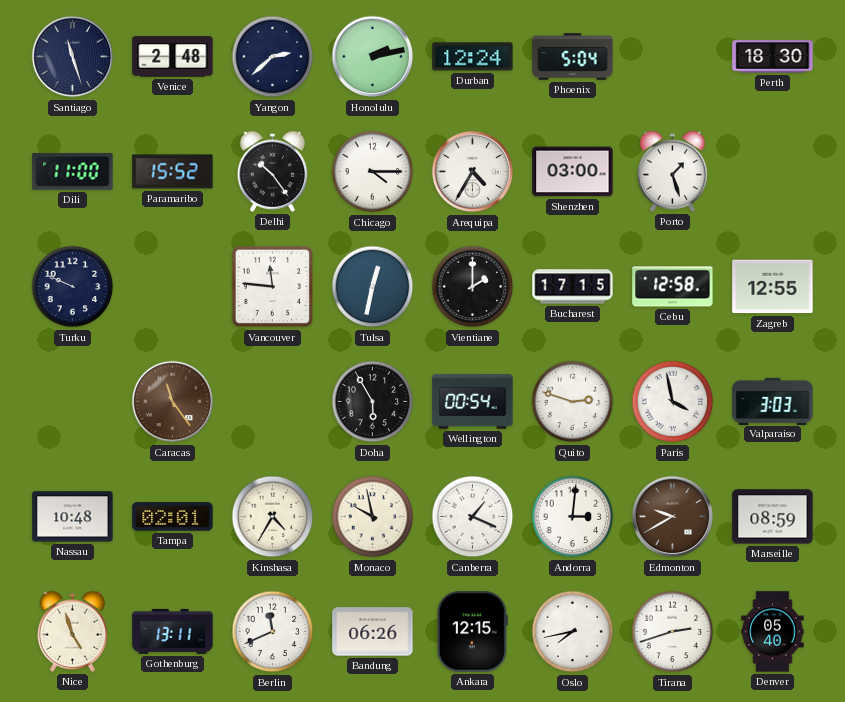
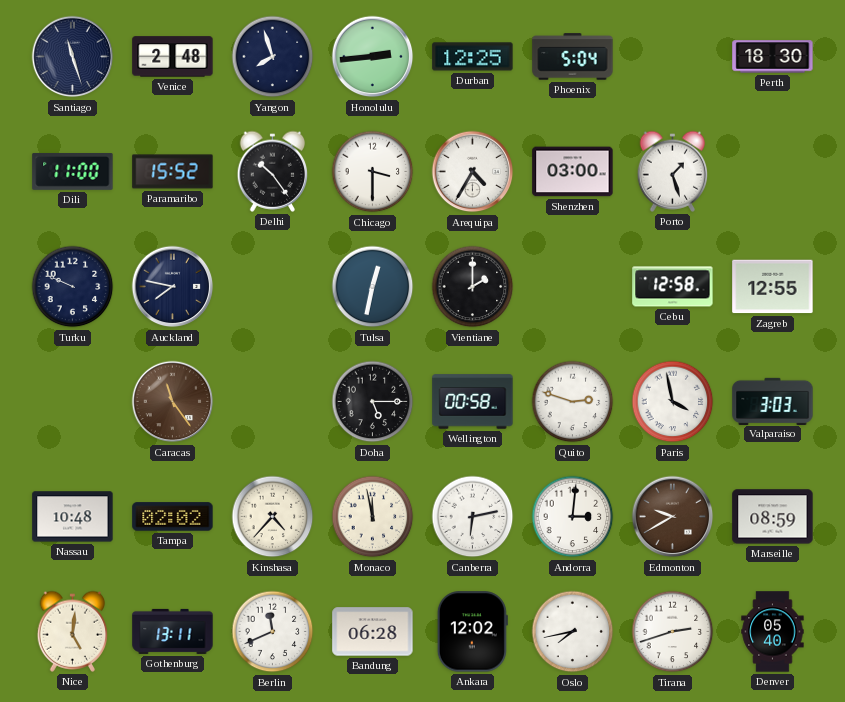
Yangon: 2:38 -> 7:57
Honolulu: 2:13 -> 2:44
Durban: 12:24 -> 12:25
Chicago: 4:15 -> 3:30
Auckland: none -> 7:47
Vancouver: 11:46 -> none
Bucharest: 17:15 -> none
Doha: 5:55 -> 5:15
Wellington: 00:54 -> 00:58
Tampa: 02:01 -> 02:02
Kinshasa: 4:35 -> 4:37
Monaco: 9:58 -> 11:58
Canberra: 1:19 -> 6:13
Nice: 4:57 -> 5:01
Bandung: 06:26 -> 06:28
Ankara: 12:15 -> 12:02
